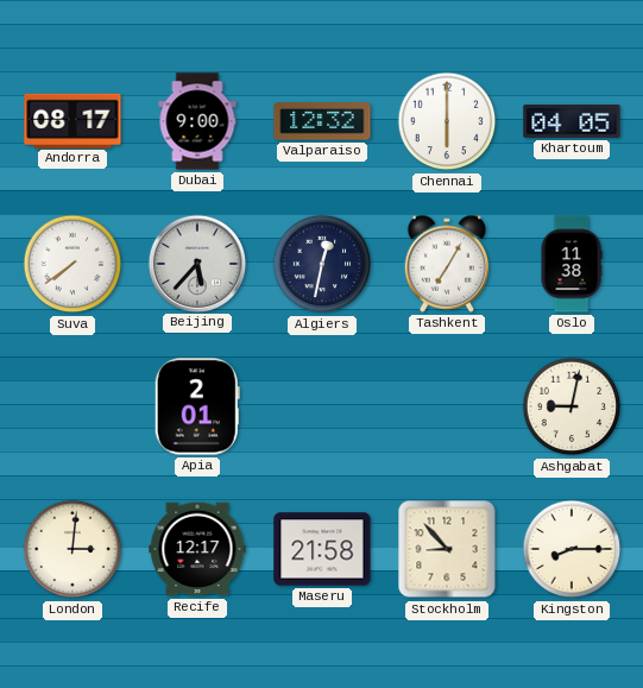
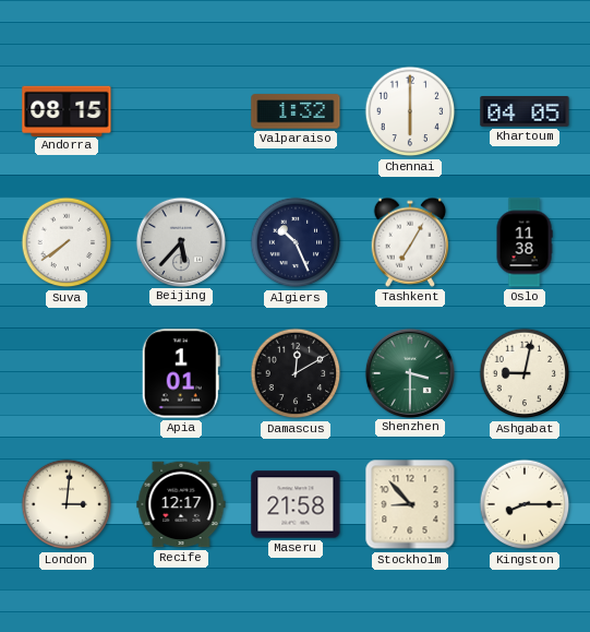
Andorra: 08:17 -> 08:15
Dubai: 9:00 -> none
Valparaiso: 12:32 -> 1:32
Algiers: 12:32 -> 10:26
Apia: 2:01 -> 1:01
Damascus: none -> 12:10
Shenzhen: none -> 3:30
